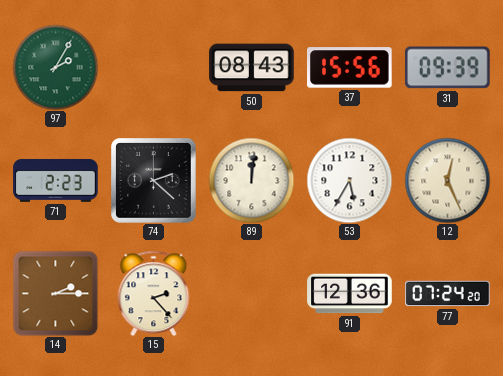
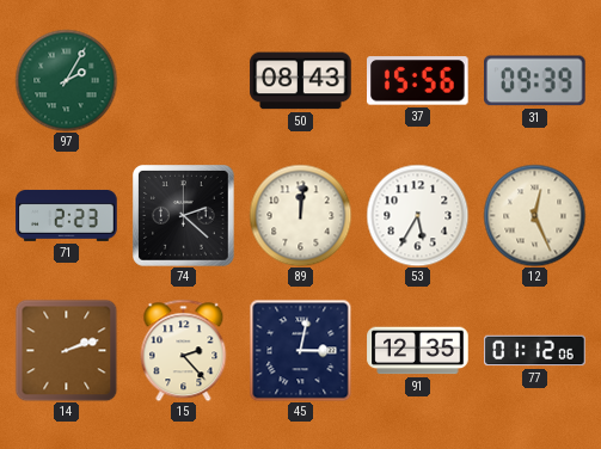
14: 2:15 -> 2:12
45: none -> 3:02
91: 12:36 -> 12:35
77: 07:24 -> 01:12
